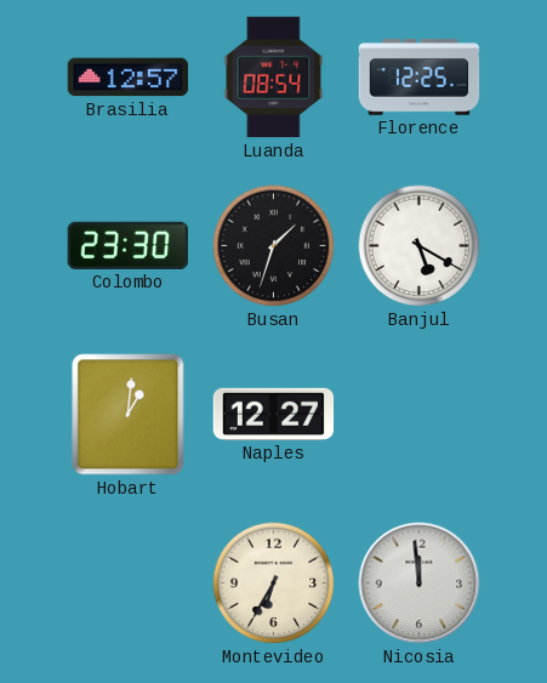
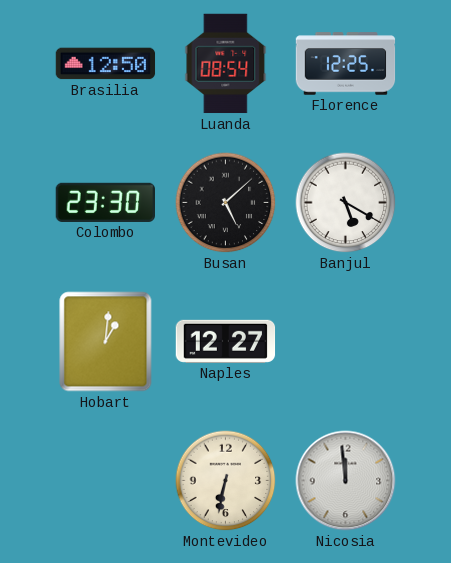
Brasilia: 12:57 -> 12:50
Busan: 1:33 -> 5:08
Montevideo: 6:35 -> 6:32
